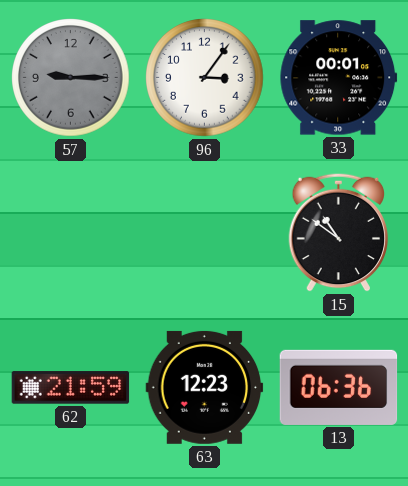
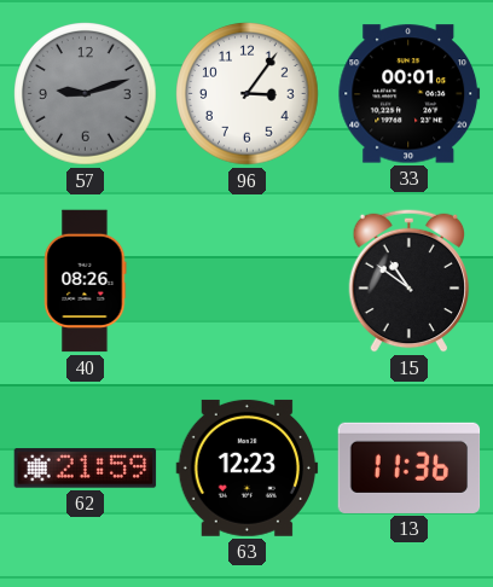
57: 9:15 -> 9:12
40: none -> 08:26
13: 06:36 -> 11:36
